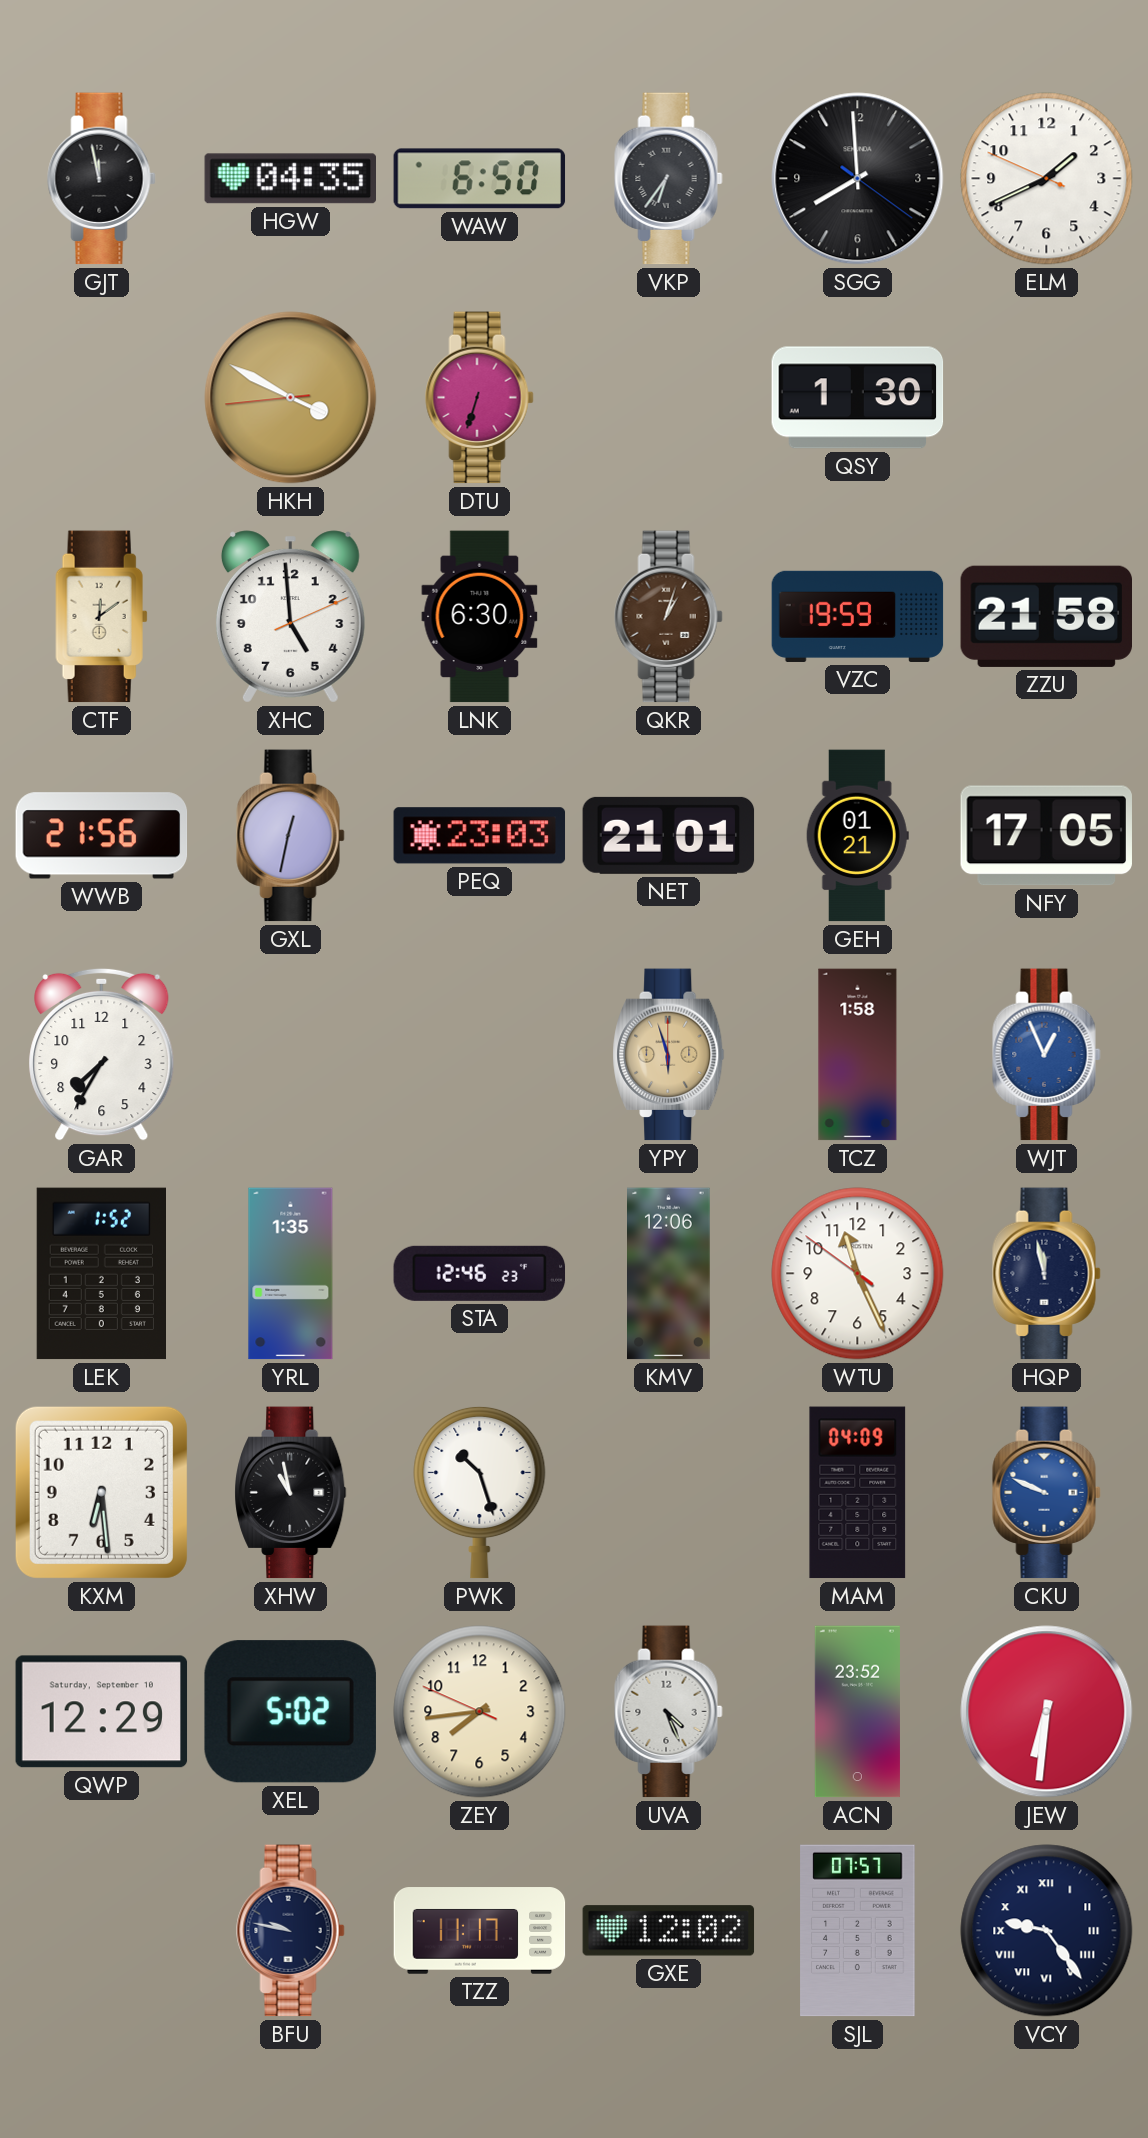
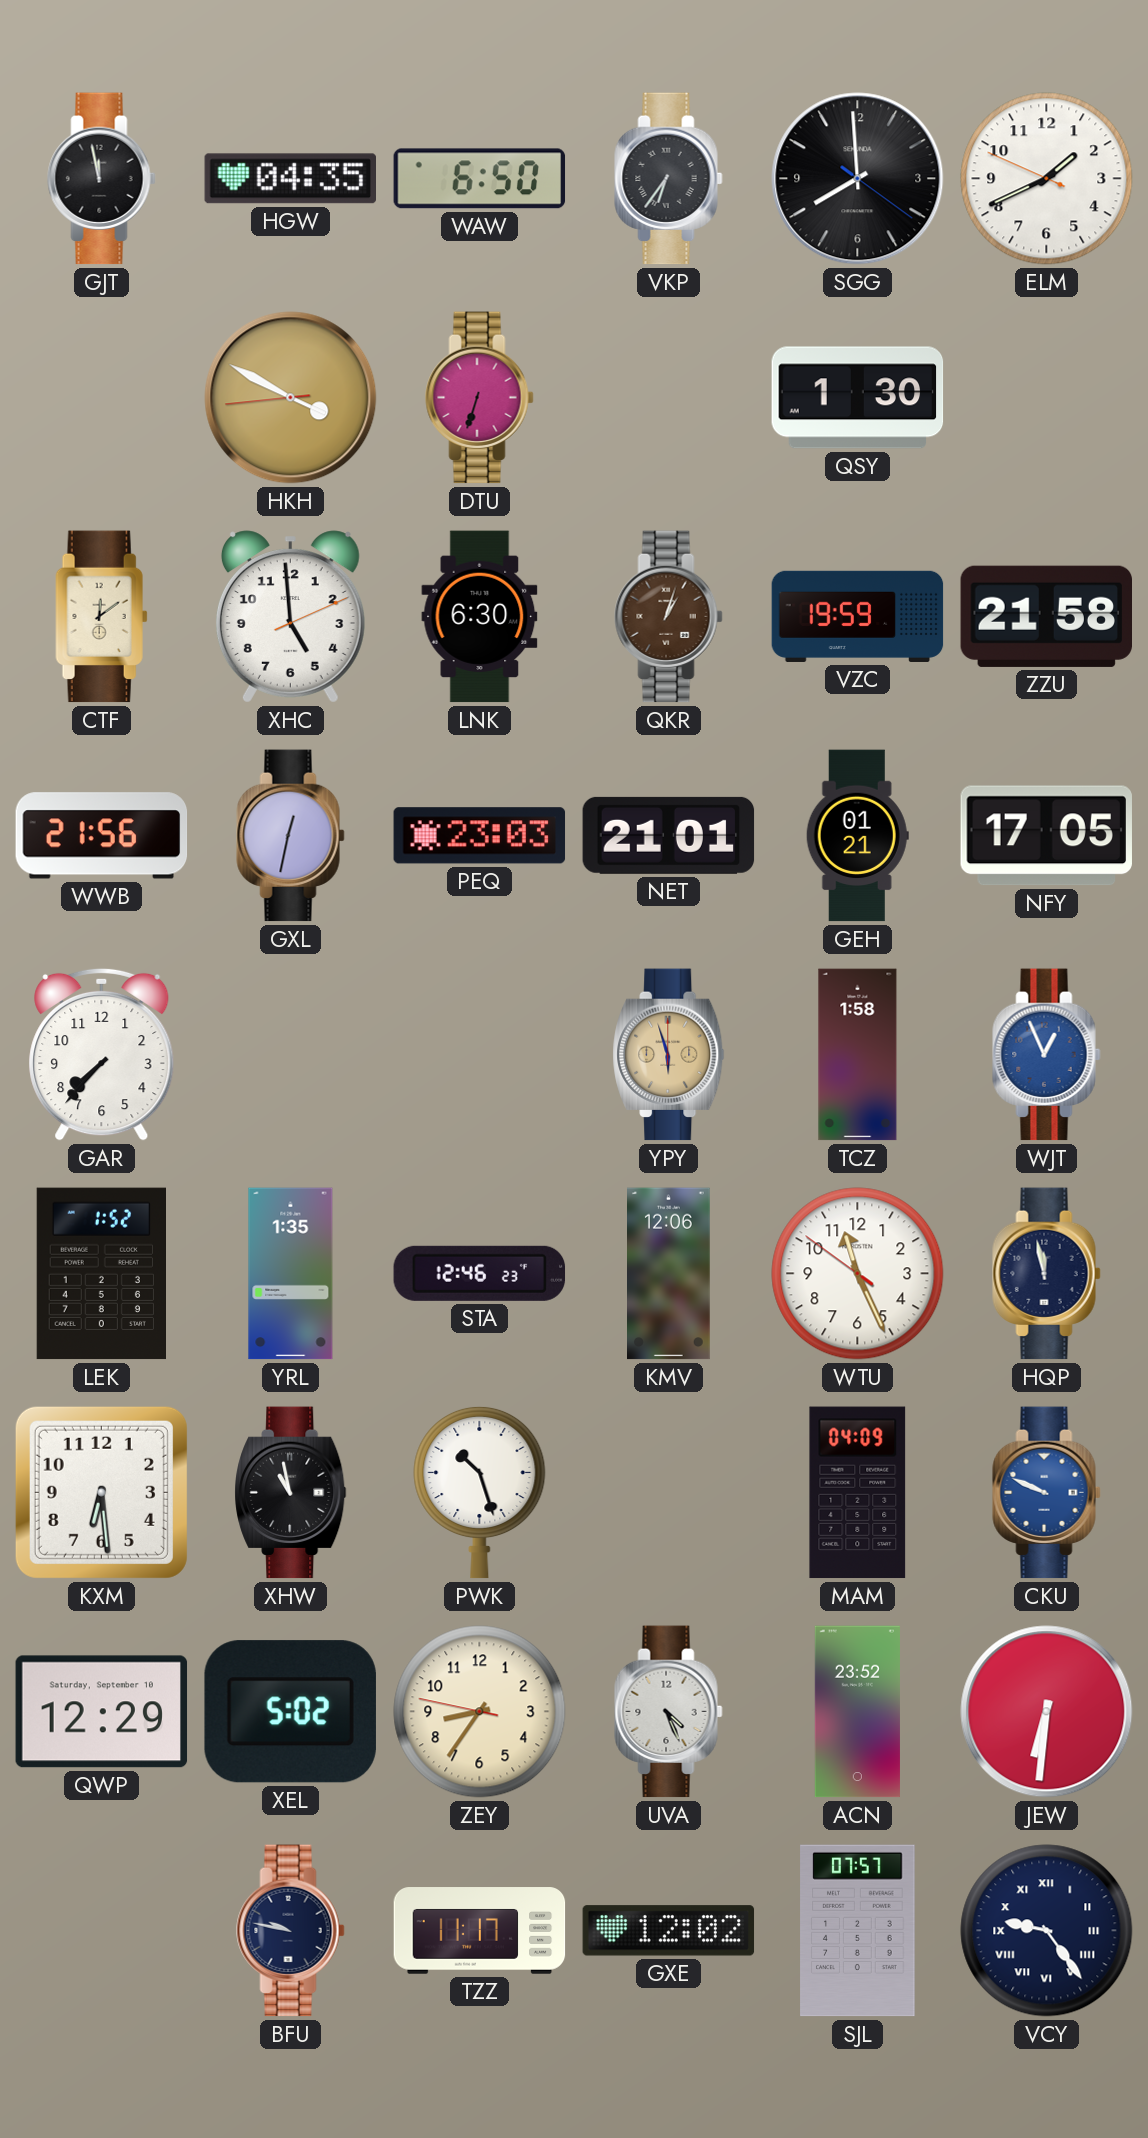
GAR: 7:35 -> 7:37
ZEY: 7:43 -> 8:35
